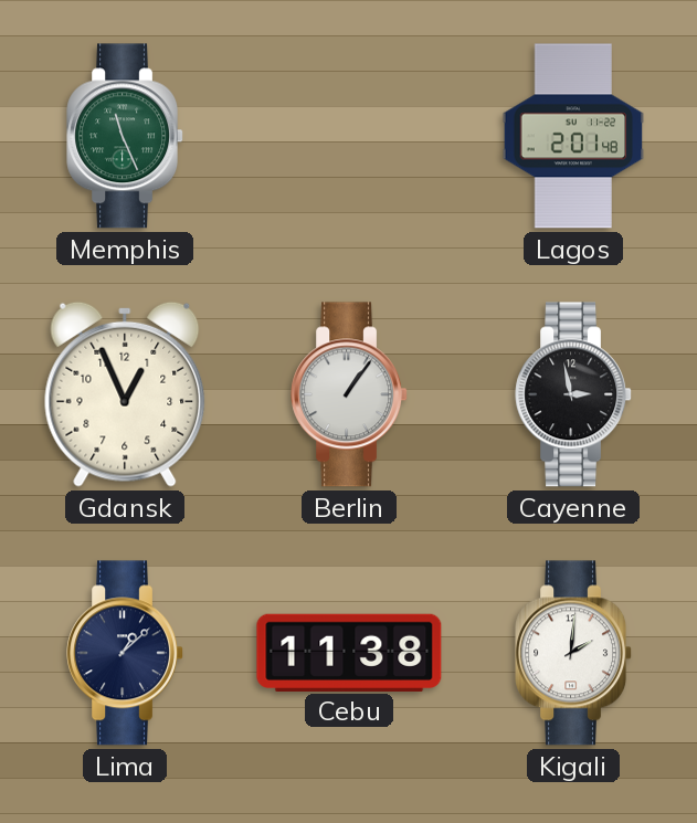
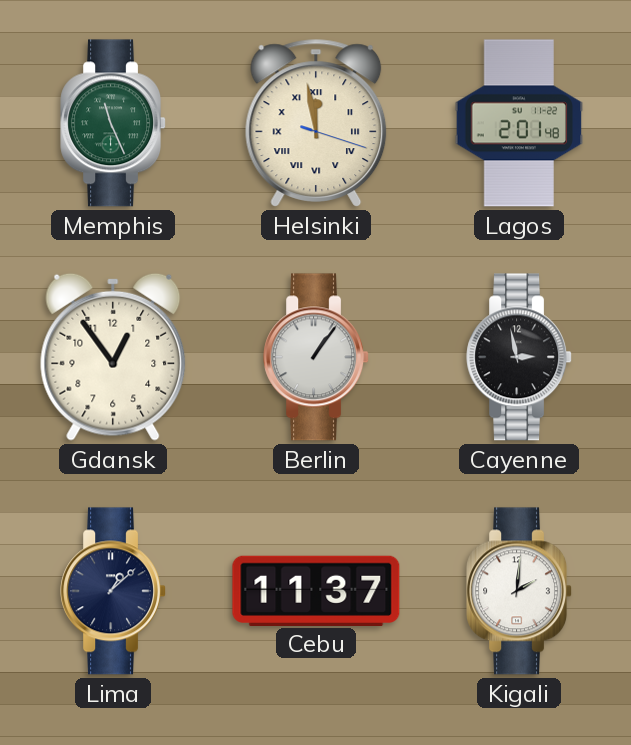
Helsinki: none -> 11:58
Gdansk: 12:56 -> 12:54
Cebu: 11:38 -> 11:37
